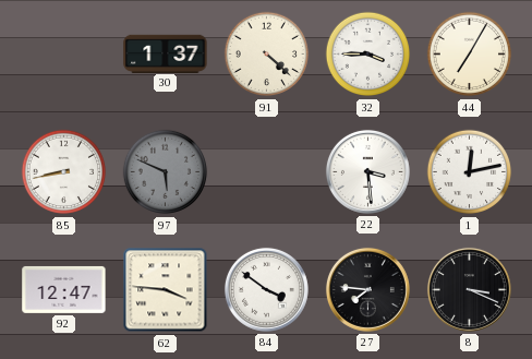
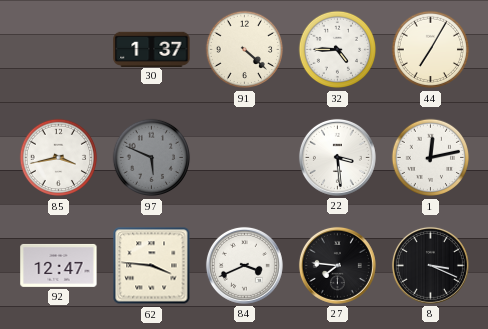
32: 3:45 -> 4:45
85: 8:43 -> 3:43
84: 3:51 -> 3:41
